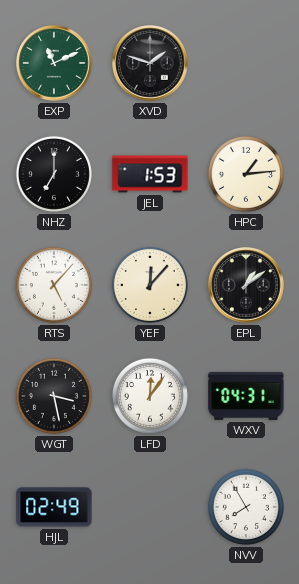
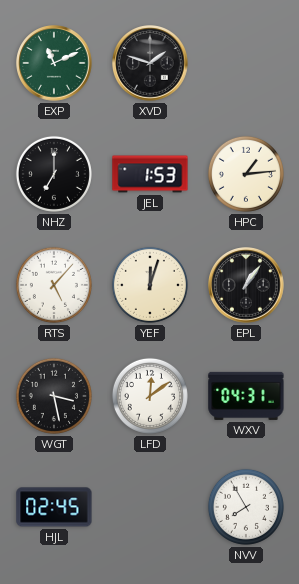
YEF: 12:07 -> 12:03
EPL: 1:09 -> 1:06
LFD: 12:06 -> 12:09
HJL: 02:49 -> 02:45
